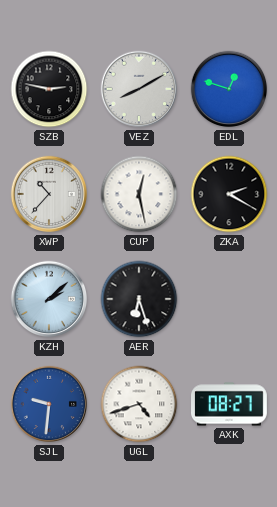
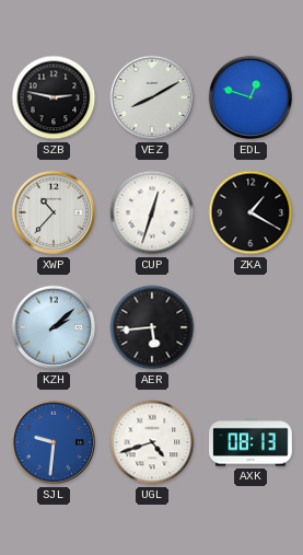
CUP: 12:28 -> 12:33
ZKA: 2:20 -> 1:20
AER: 6:27 -> 5:44
AXK: 08:27 -> 08:13
